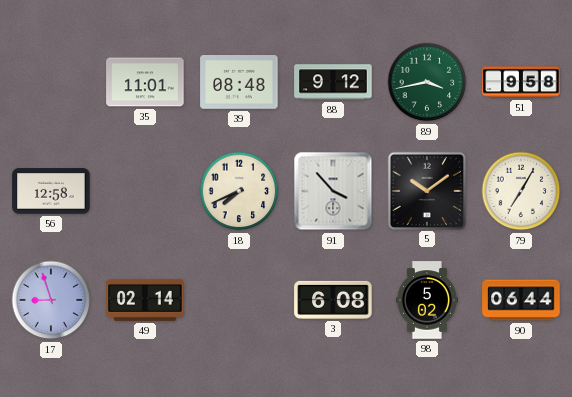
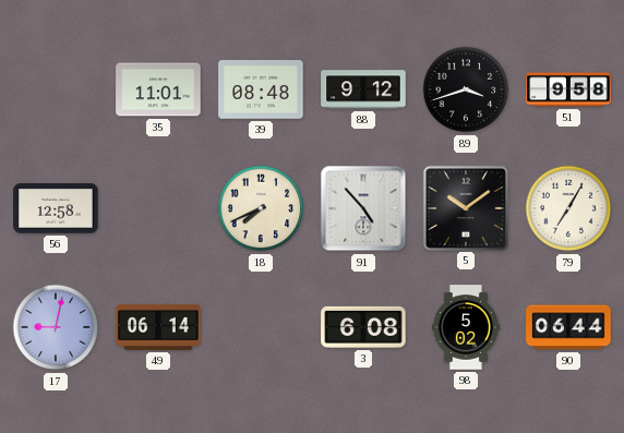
89: 3:43 -> 3:42
89 dial: green -> black
91: 3:53 -> 4:53
17: 8:57 -> 9:02
49: 02:14 -> 06:14
